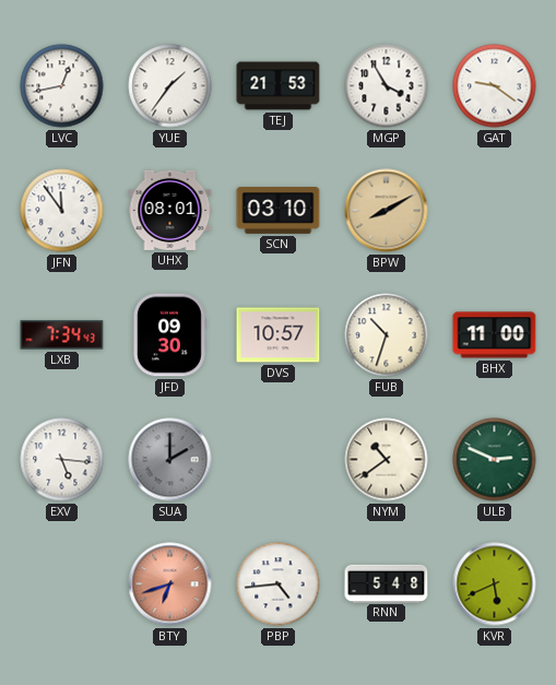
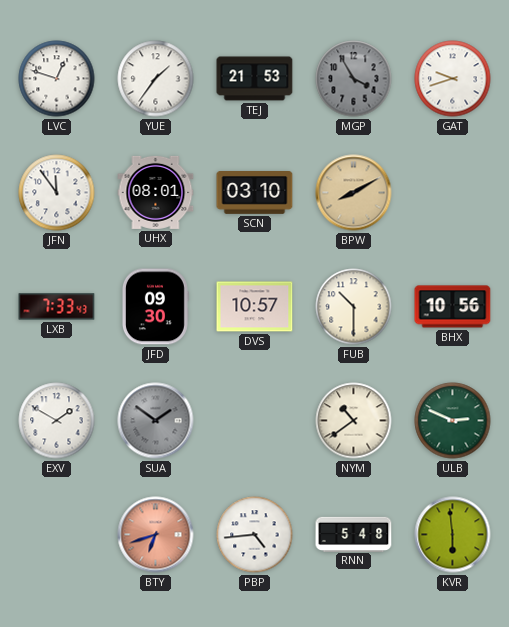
LVC: 12:43 -> 12:48
MGP dial: white -> grey
GAT: 9:21 -> 9:42
LXB: 7:34 -> 7:33
FUB: 10:33 -> 10:30
BHX: 11:00 -> 10:56
EXV: 5:16 -> 1:50
SUA: 2:00 -> 1:51
KVR: 5:41 -> 5:59
